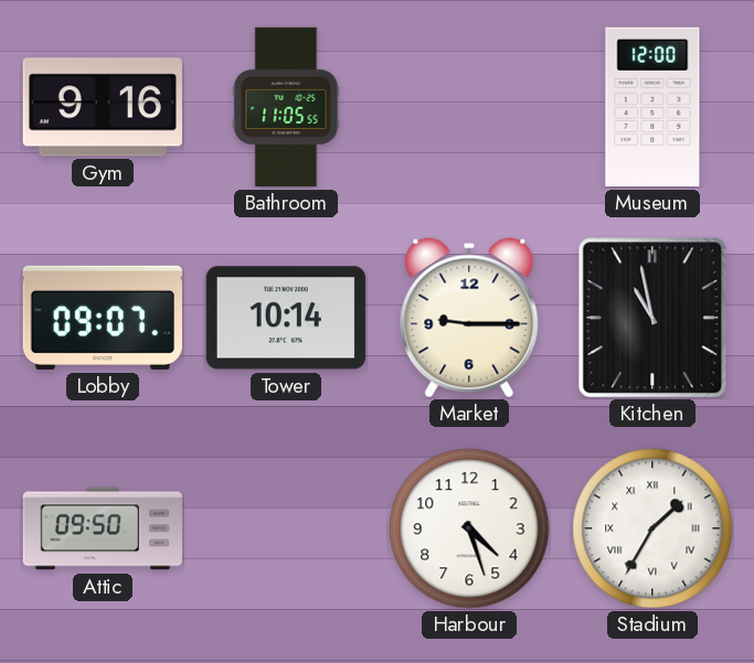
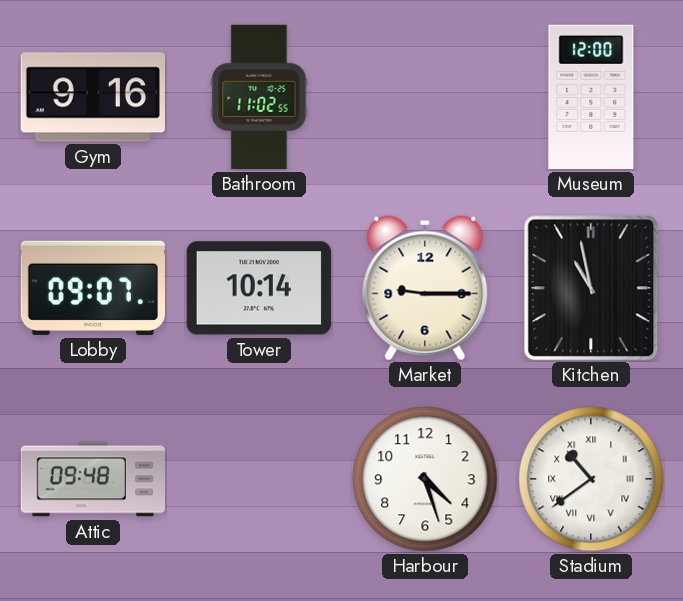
Bathroom: 11:05 -> 11:02
Attic: 09:50 -> 09:48
Stadium: 1:35 -> 10:39
